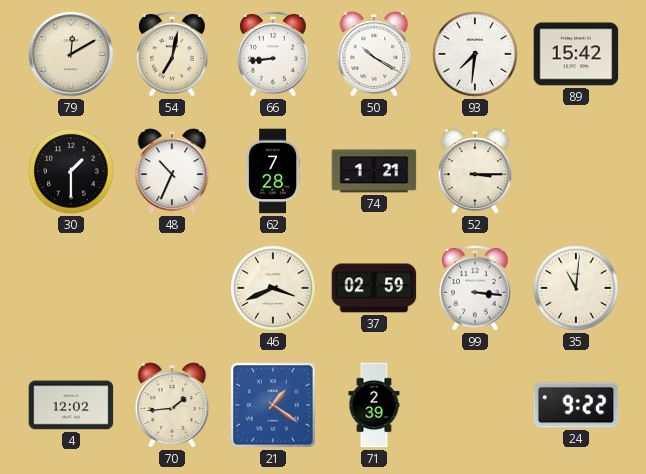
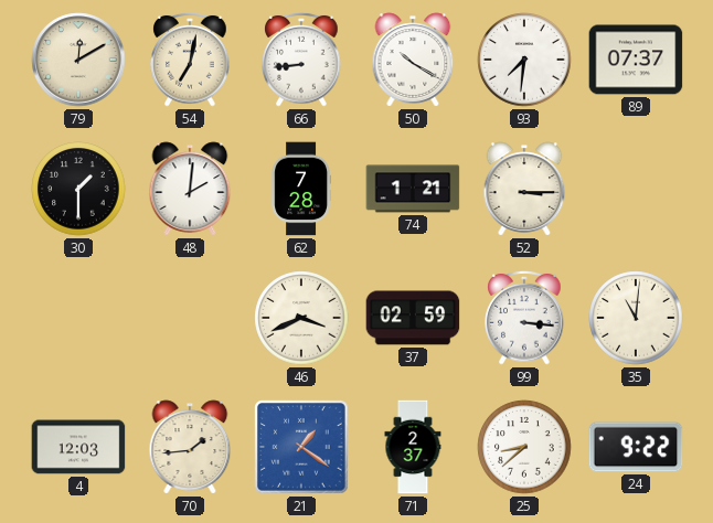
89: 15:42 -> 07:37
48: 10:34 -> 2:01
4: 12:02 -> 12:03
71: 2:39 -> 2:37
25: none -> 8:38
